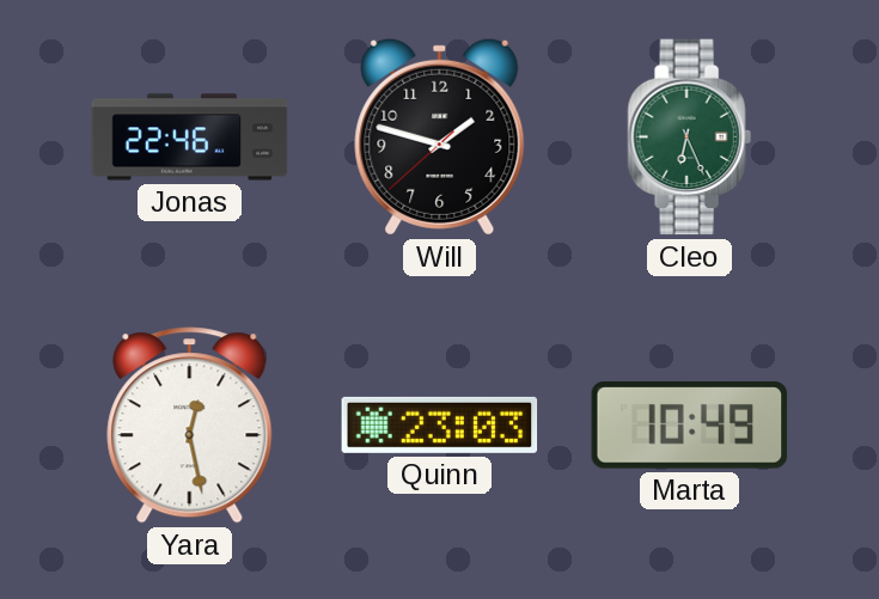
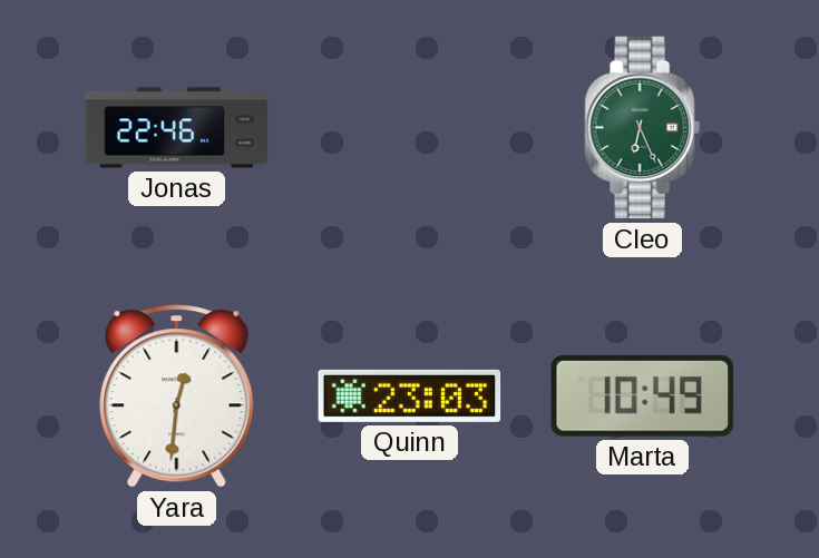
Will: 1:47 -> none
Yara: 12:28 -> 12:31
